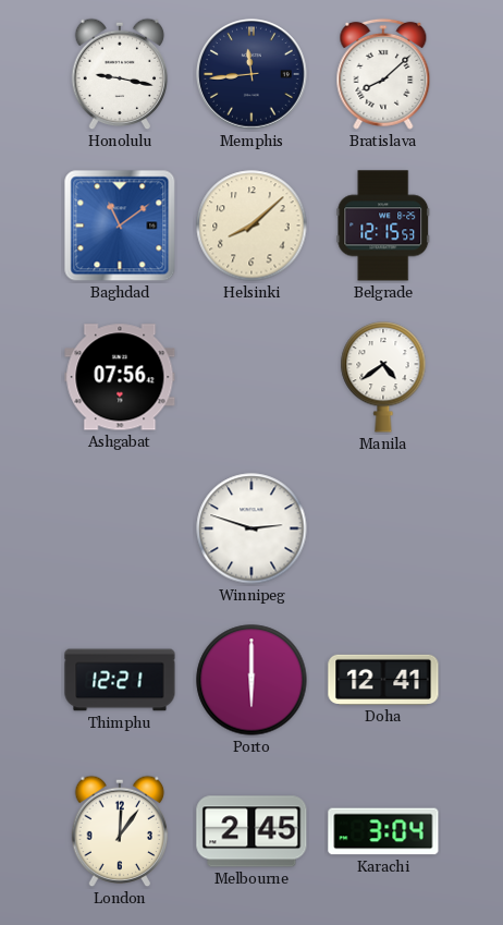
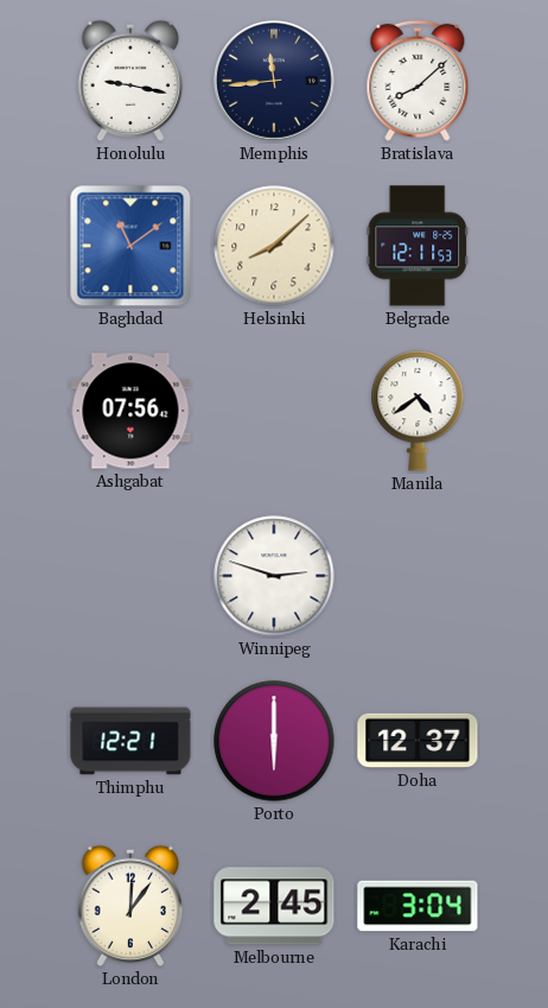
Belgrade: 12:15 -> 12:11
Doha: 12:41 -> 12:37
